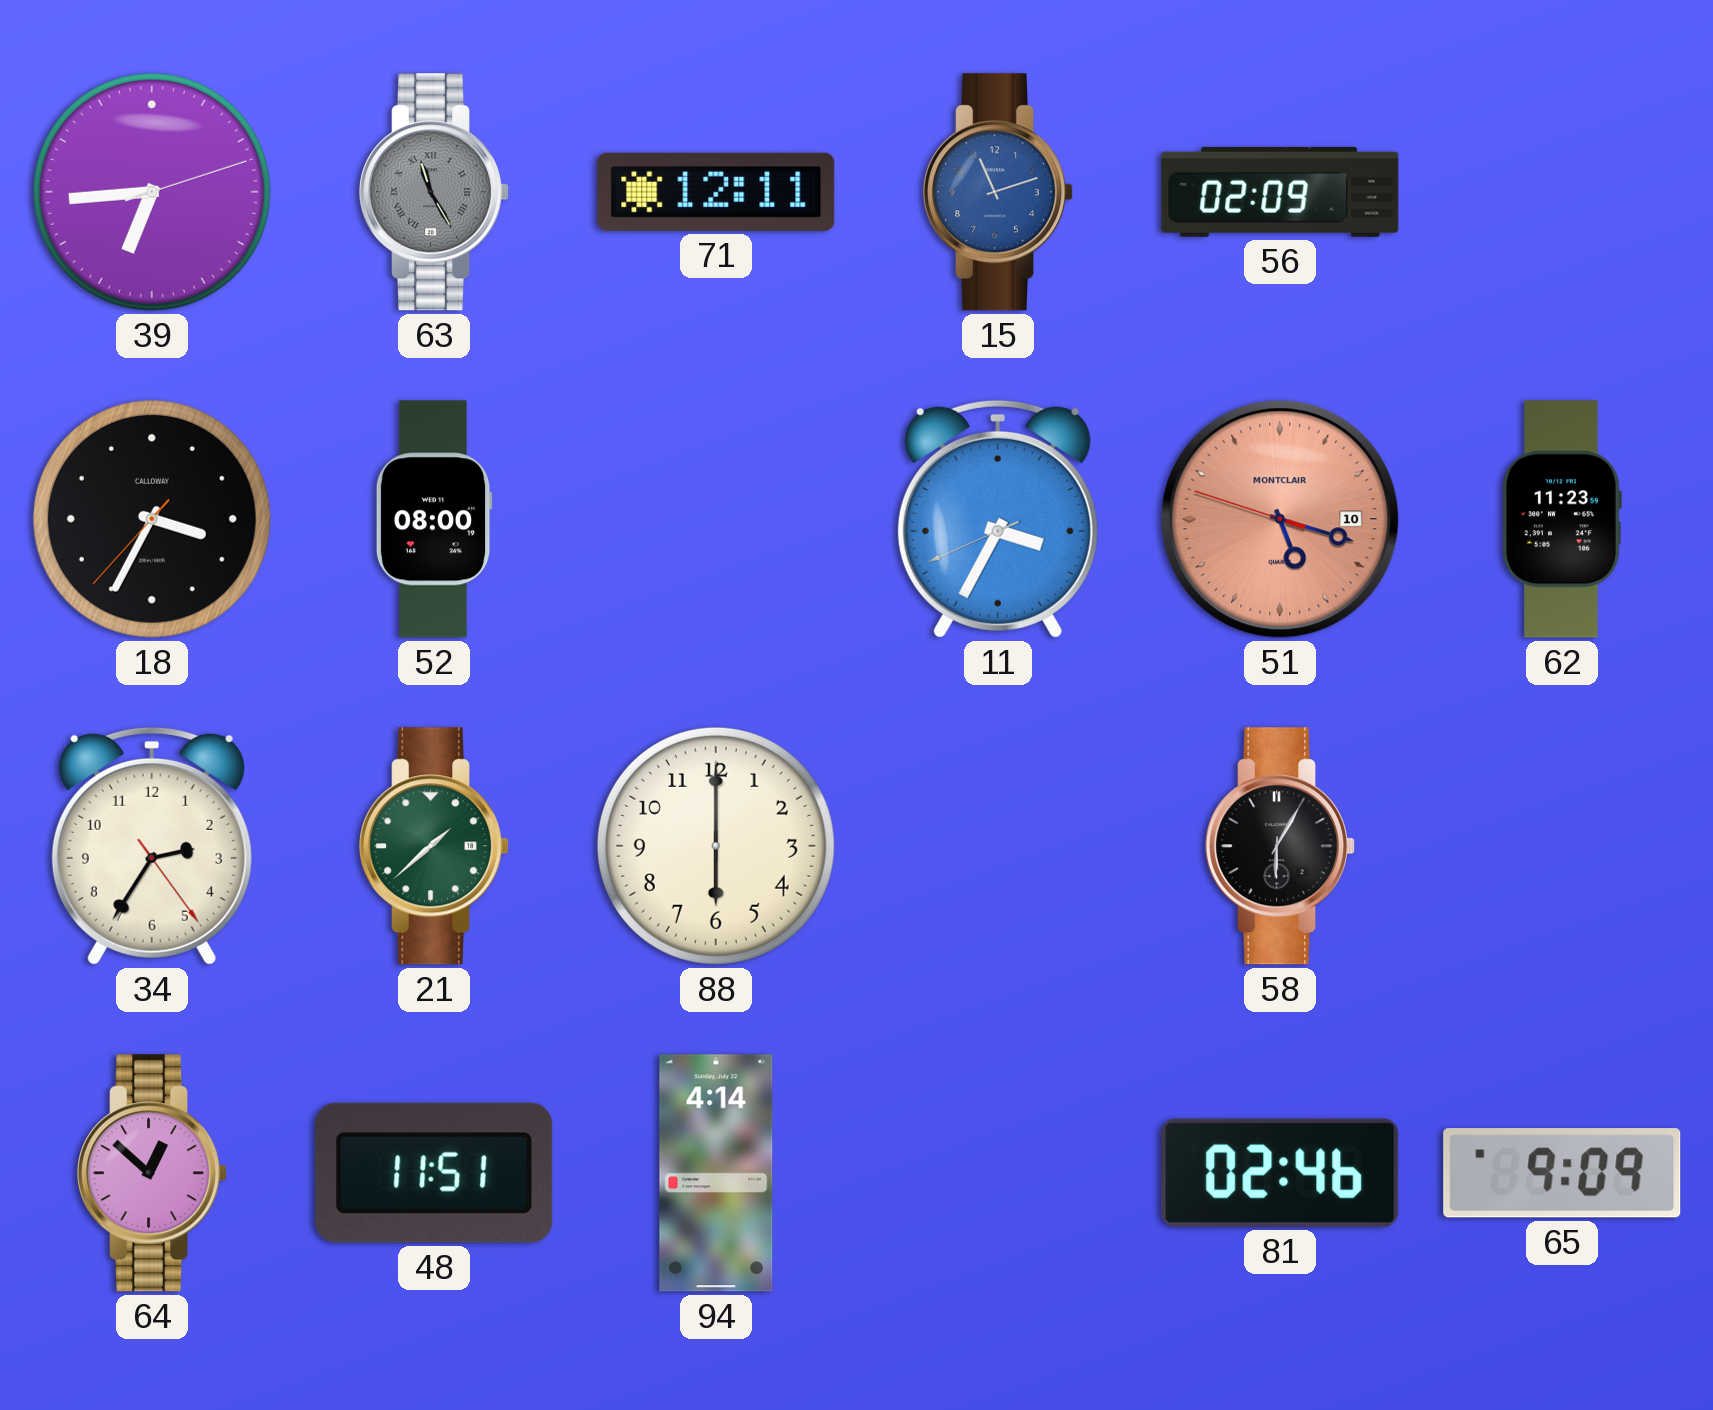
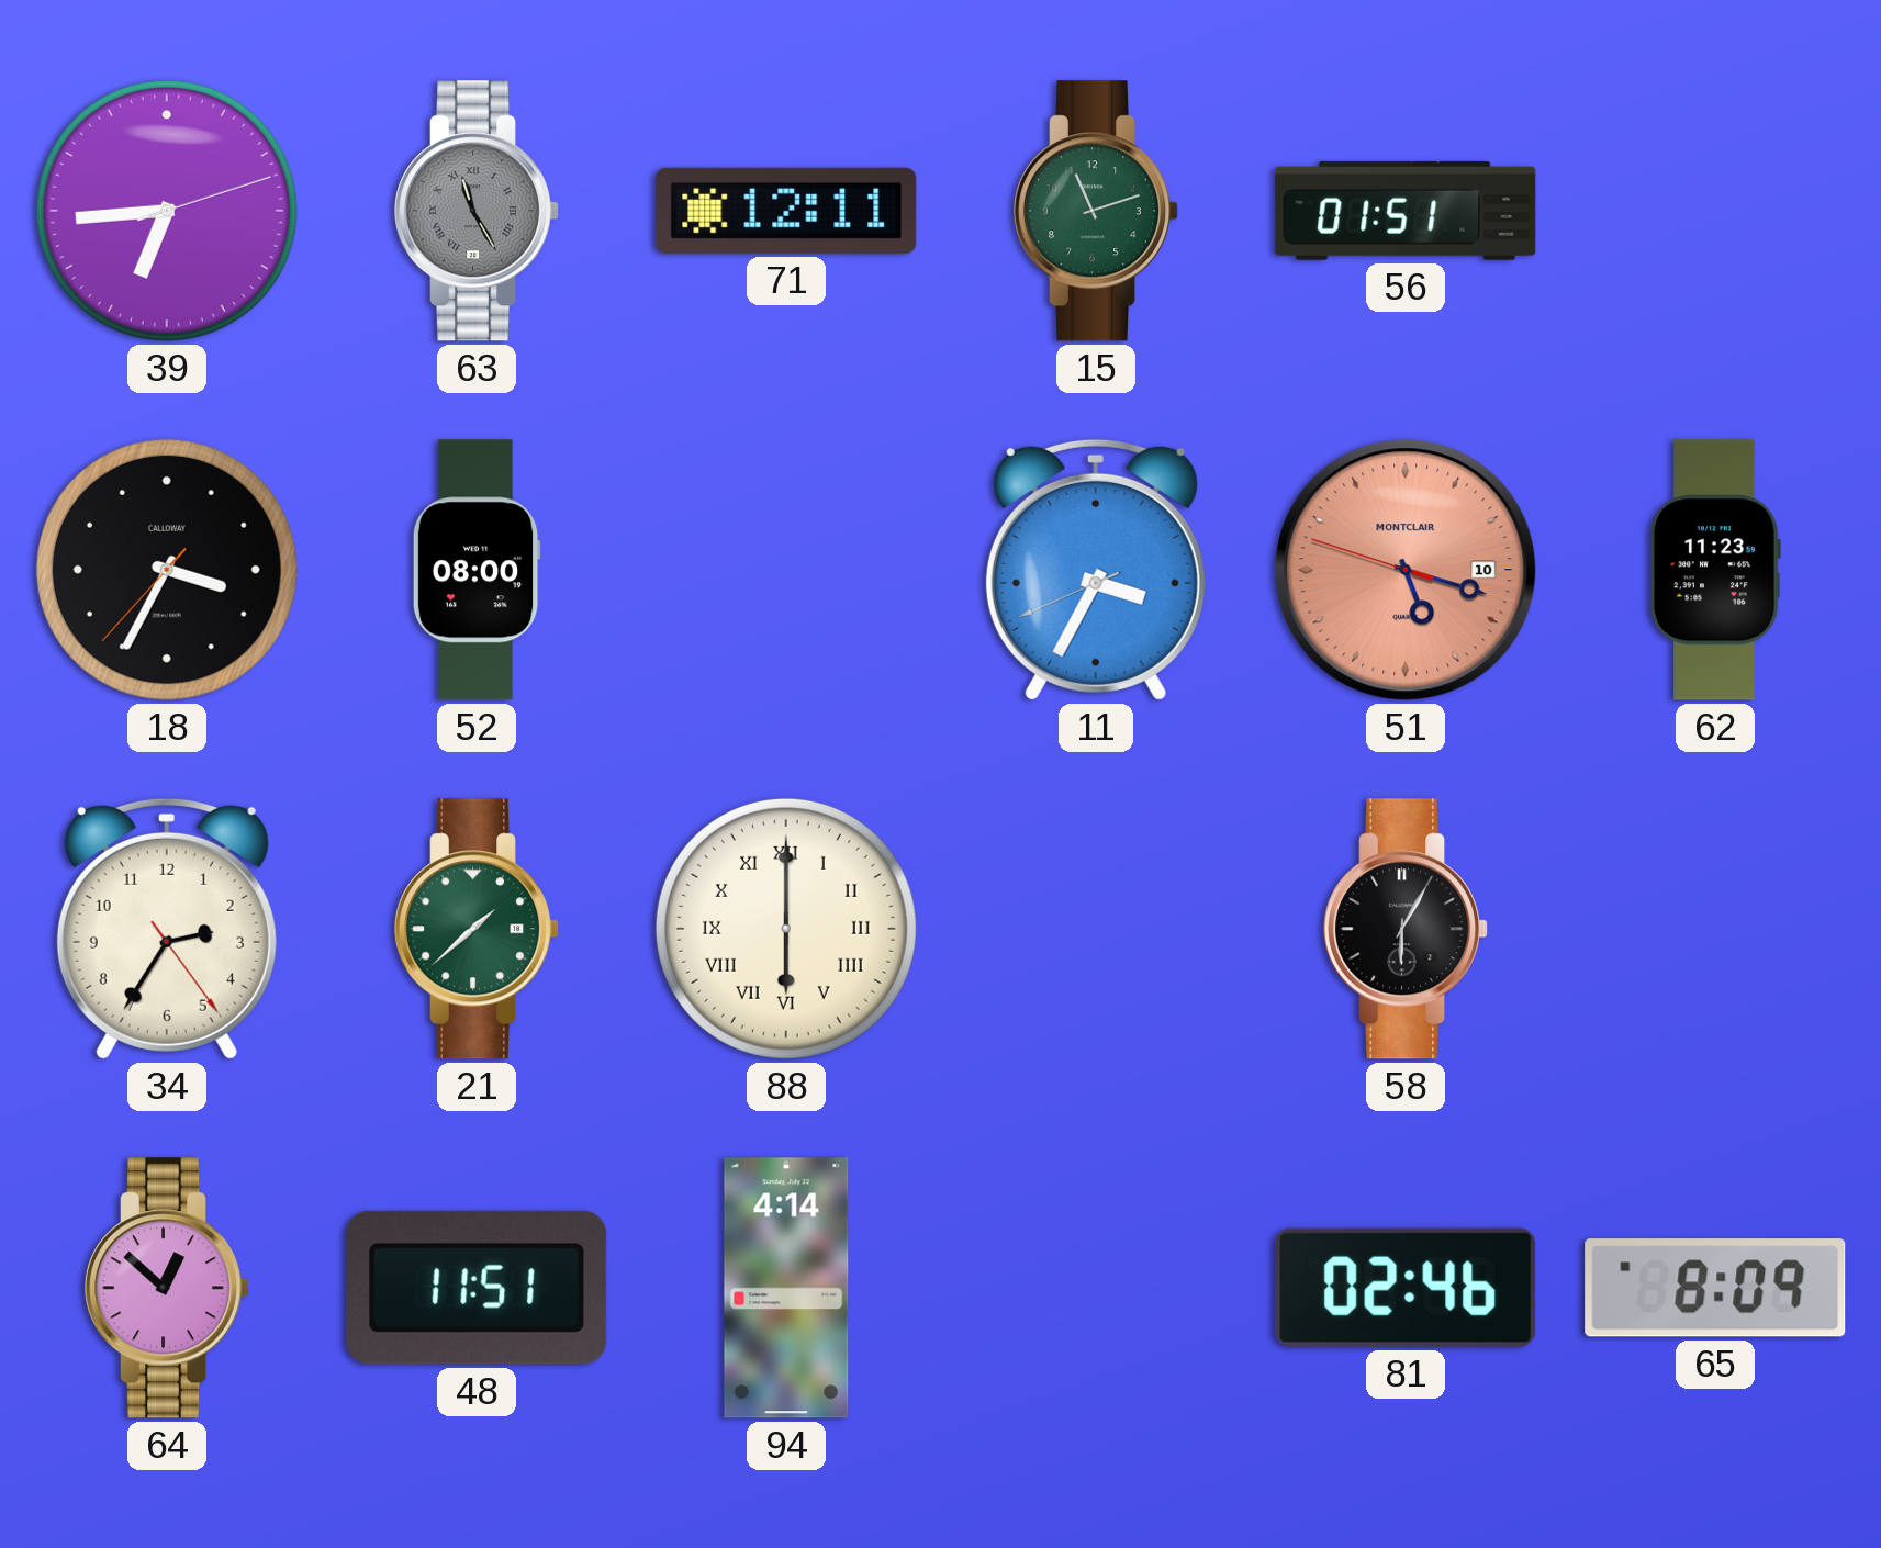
15 dial: blue -> green
56: 02:09 -> 01:51
88 numerals: Arabic -> Roman
65: 9:09 -> 8:09
